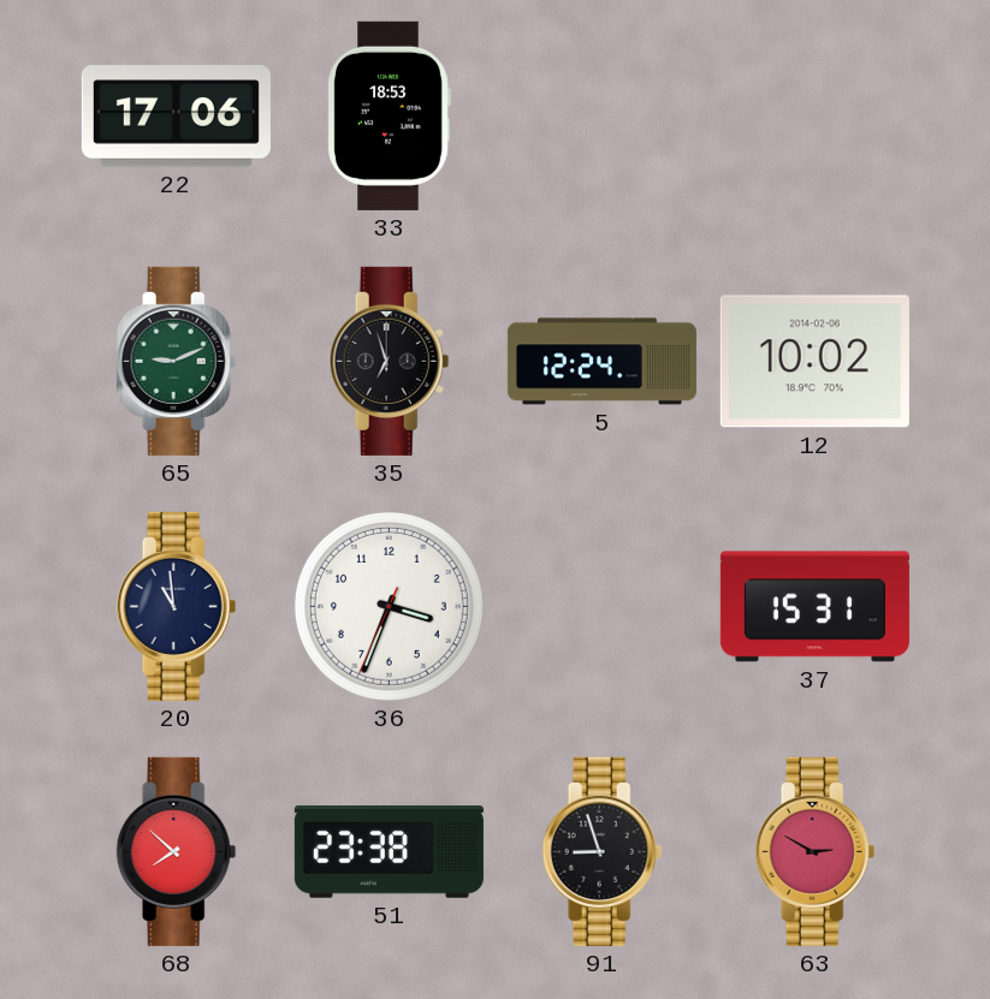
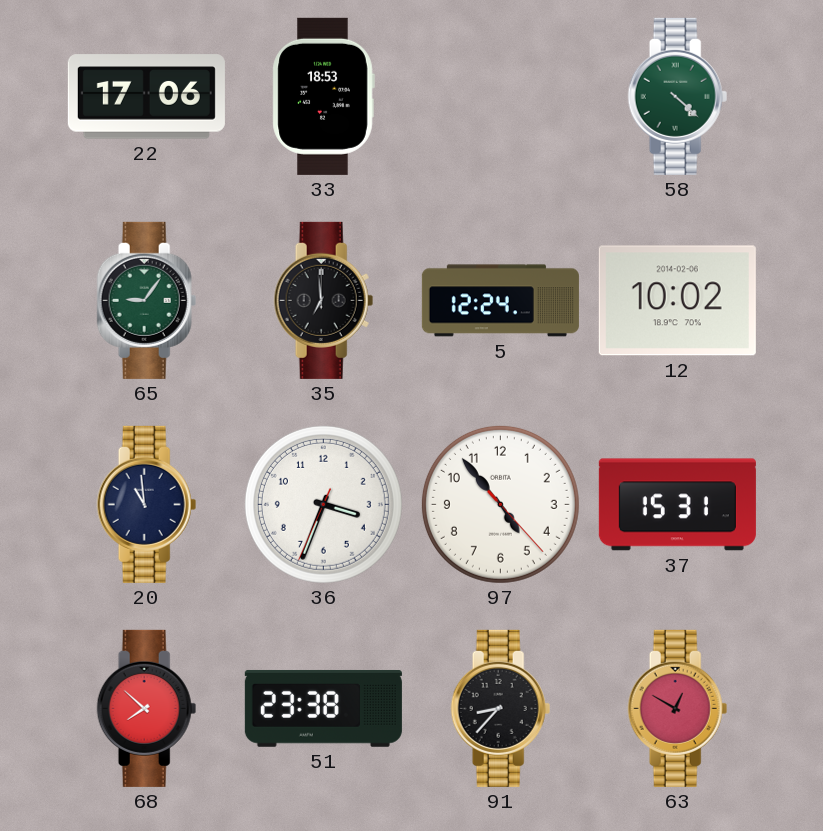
58: none -> 4:22
65: 9:11 -> 9:06
35: 6:57 -> 6:59
97: none -> 4:53
91: 8:57 -> 8:37
63: 2:50 -> 12:50
